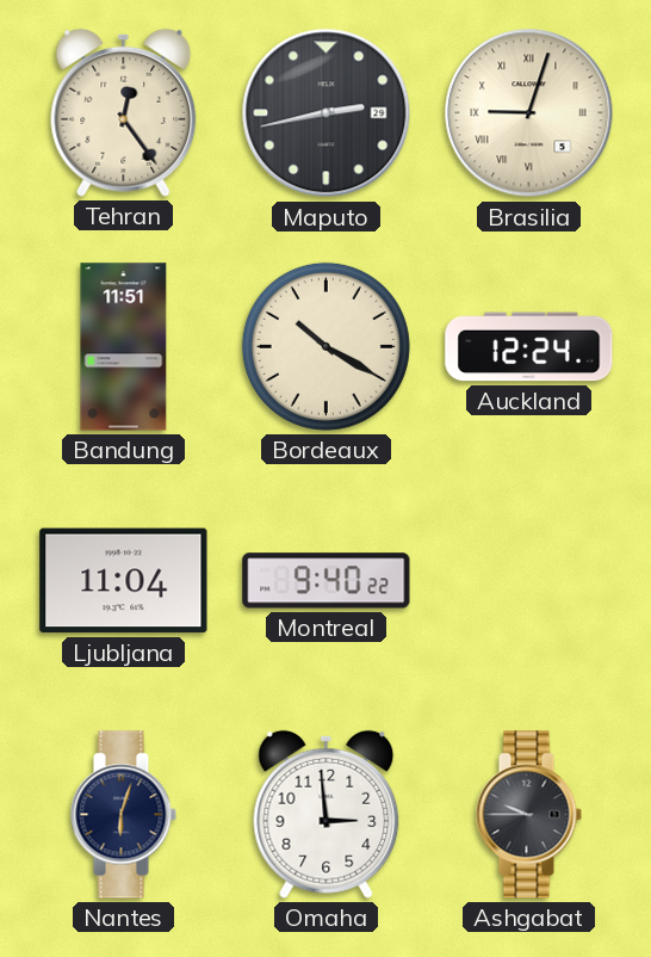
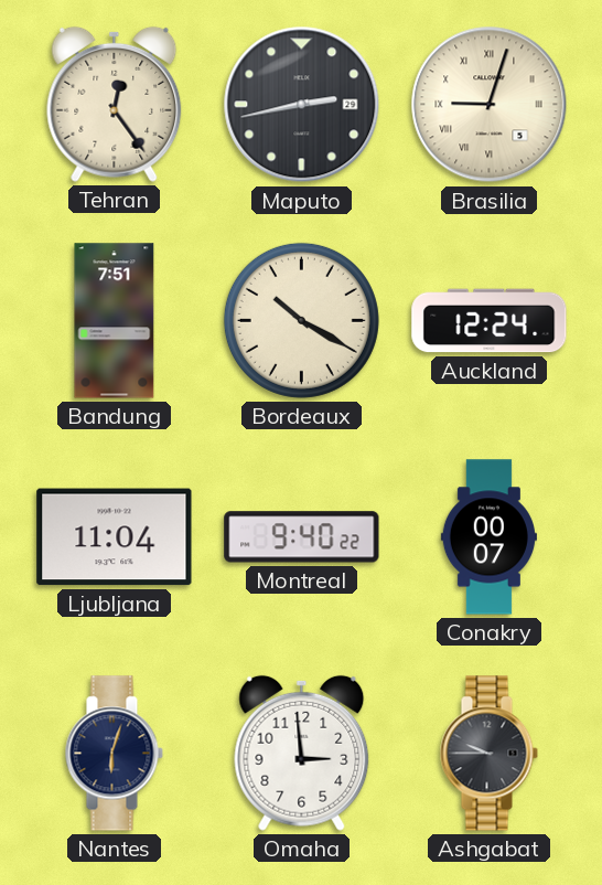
Bandung: 11:51 -> 7:51
Conakry: none -> 00:07
